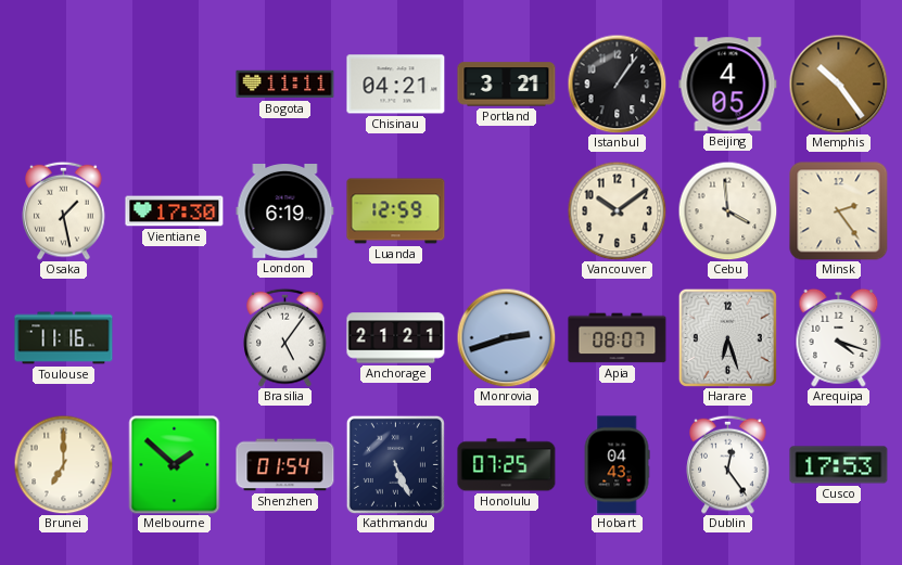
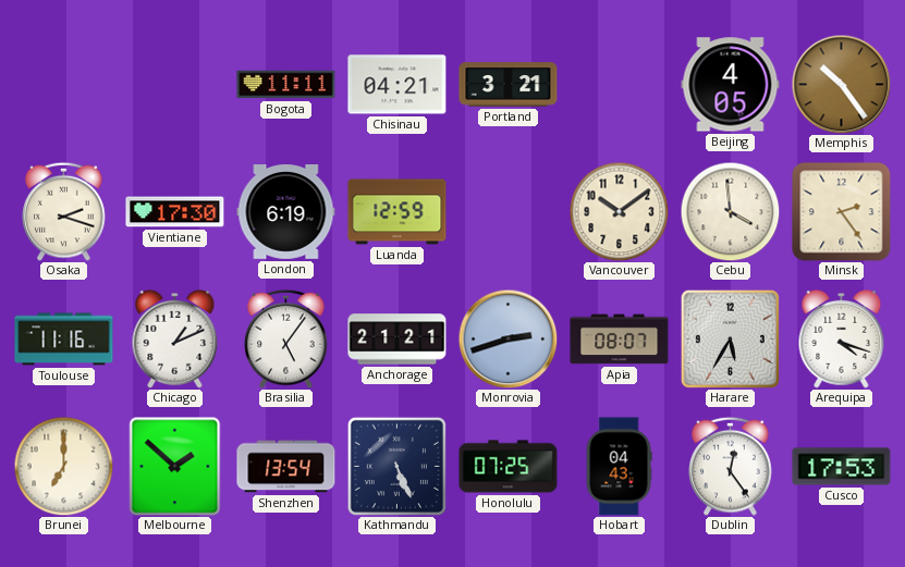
Istanbul: 1:06 -> none
Osaka: 1:28 -> 2:18
Chicago: none -> 1:11
Harare: 6:27 -> 5:35
Shenzhen: 01:54 -> 13:54
